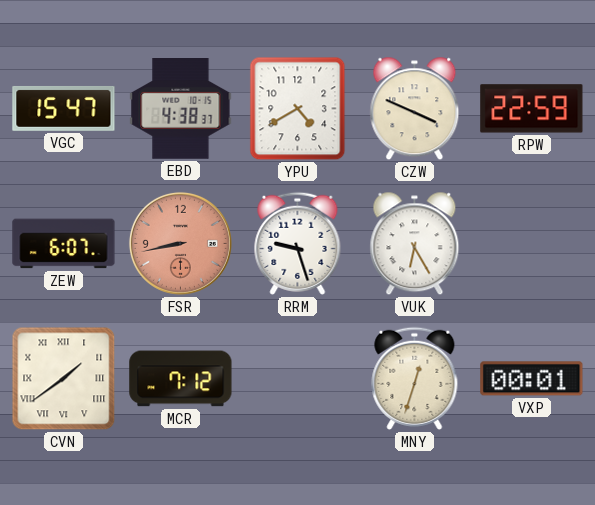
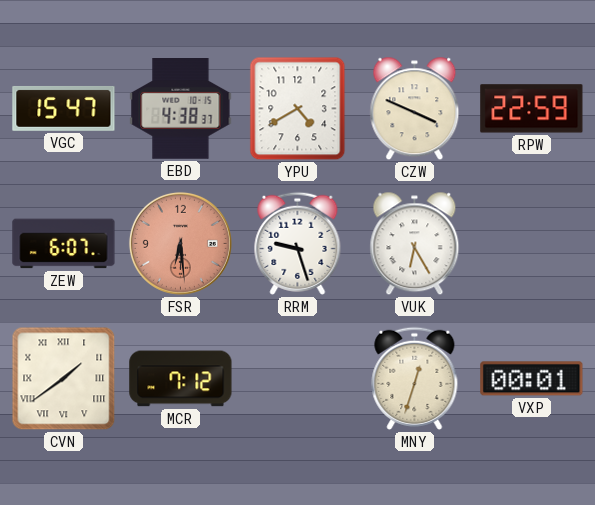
FSR: 8:43 -> 6:29
